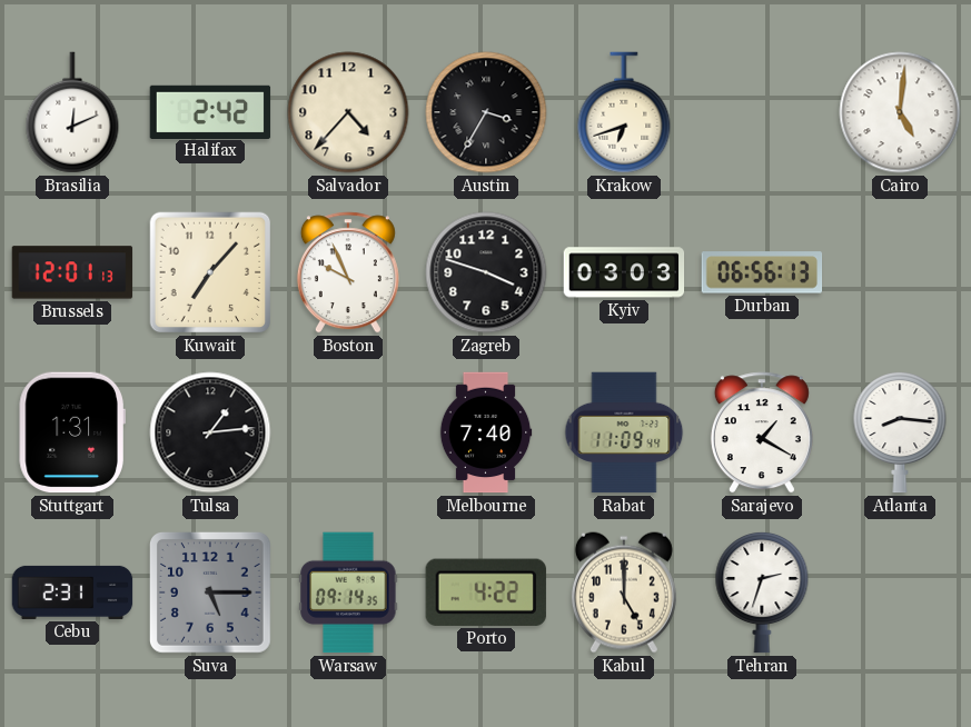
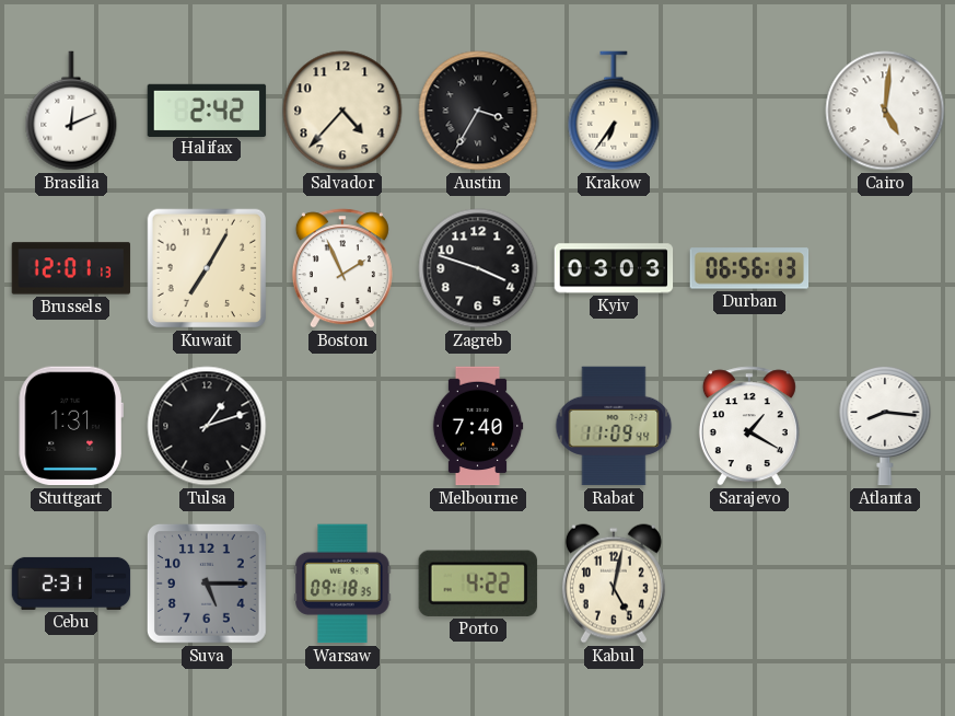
Krakow: 6:42 -> 6:36
Kuwait: 7:07 -> 7:05
Boston: 9:56 -> 1:56
Tulsa: 1:14 -> 1:12
Warsaw: 09:14 -> 09:18
Kabul: 5:00 -> 5:02
Tehran: 2:33 -> none
